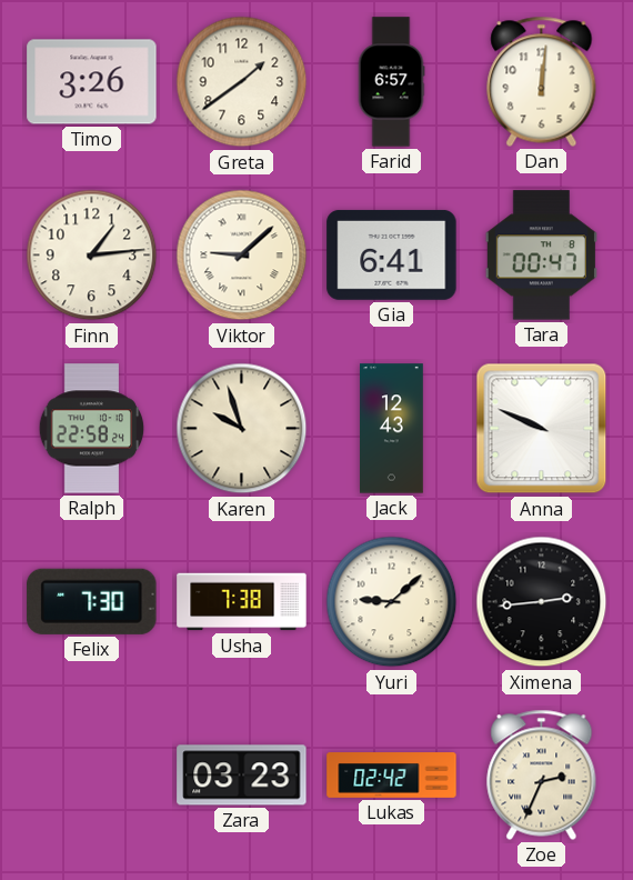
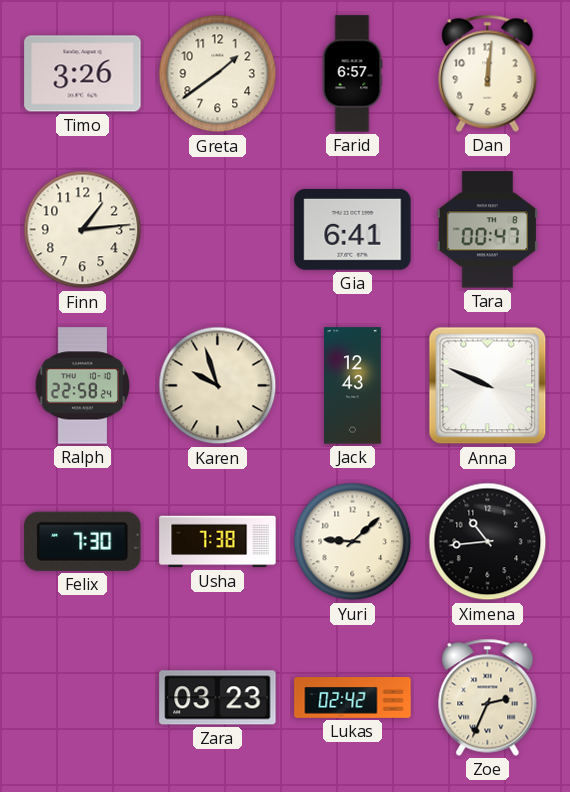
Viktor: 9:08 -> none
Ximena: 2:44 -> 10:44
